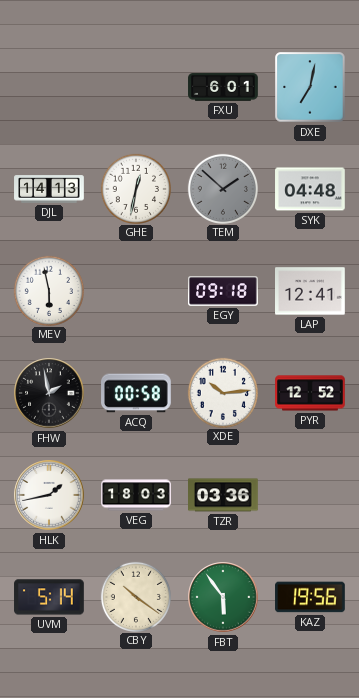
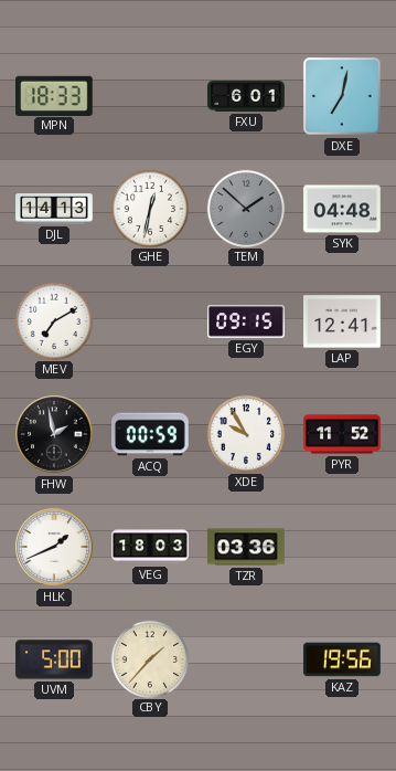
MPN: none -> 18:33
MEV: 5:58 -> 7:10
EGY: 09:18 -> 09:15
ACQ: 00:58 -> 00:59
XDE: 10:14 -> 9:55
PYR: 12:52 -> 11:52
HLK: 1:43 -> 1:41
UVM: 5:14 -> 5:00
CBY: 10:21 -> 1:37
FBT: 5:54 -> none
